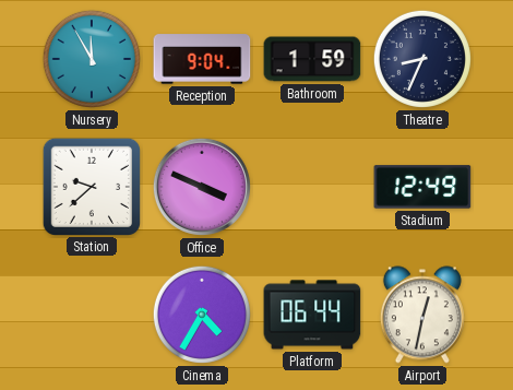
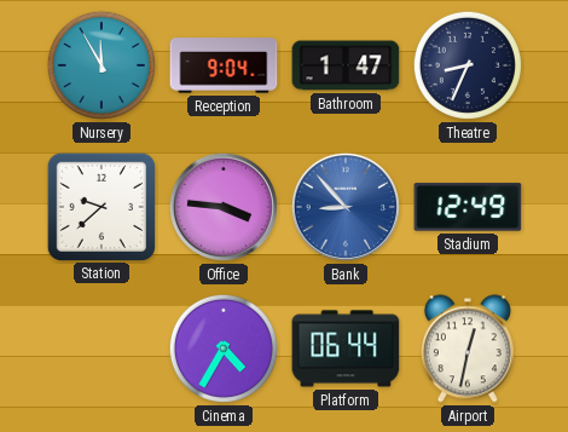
Bathroom: 1:59 -> 1:47
Office: 3:49 -> 3:46
Bank: none -> 8:53
